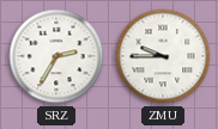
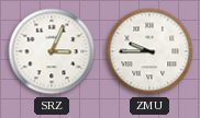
SRZ: 2:35 -> 3:04
